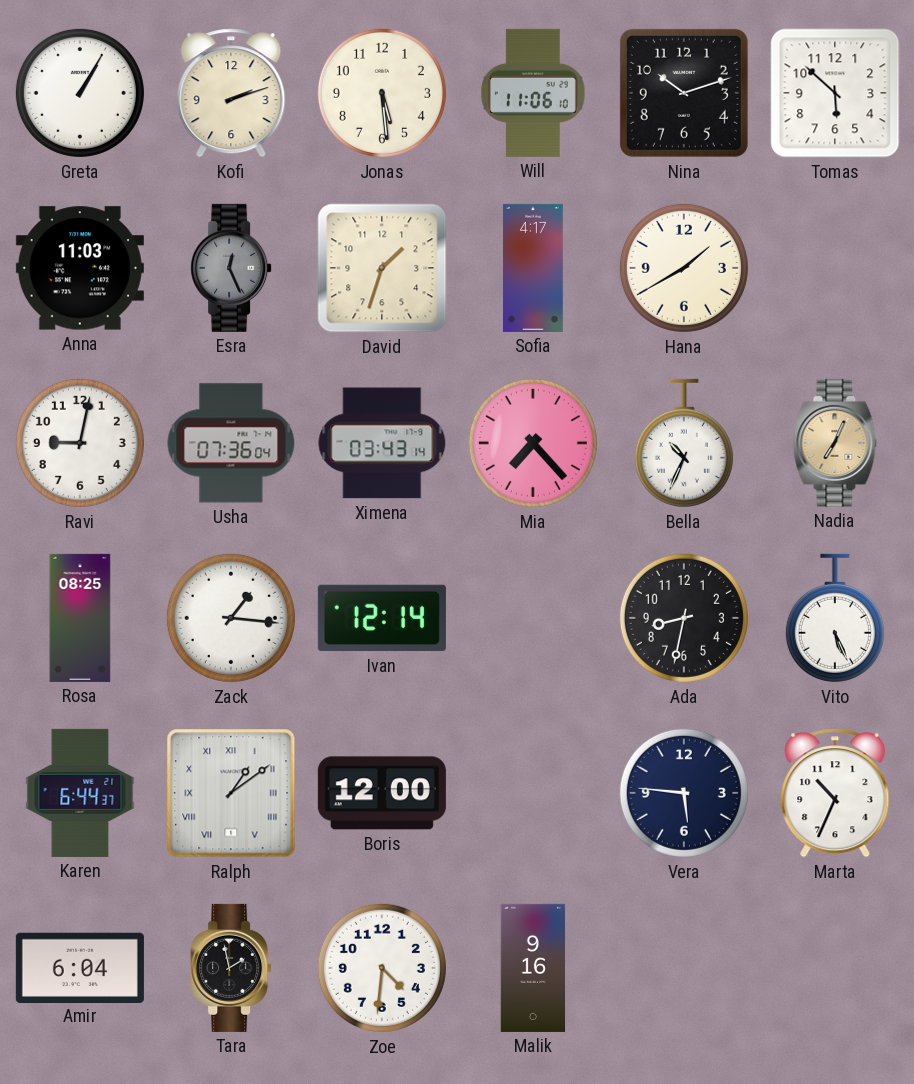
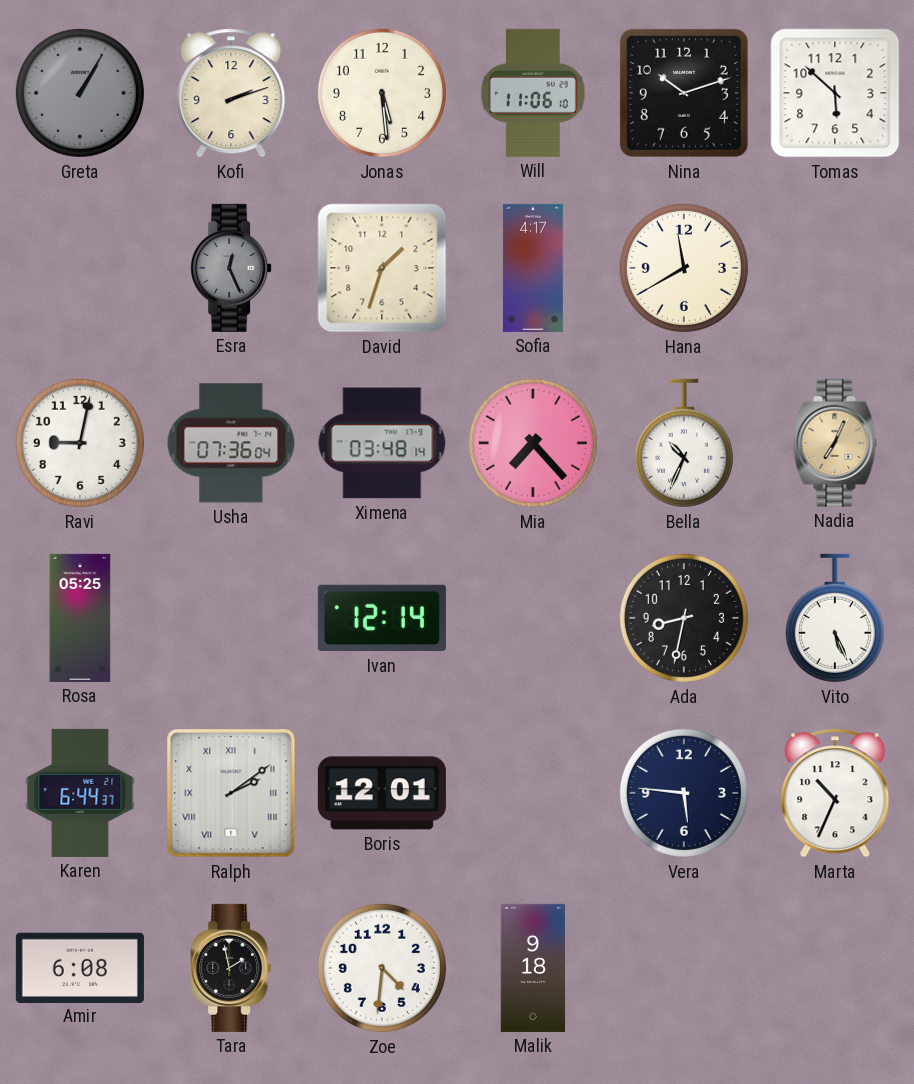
Greta dial: white -> grey
Anna: 11:03 -> none
Hana: 1:40 -> 11:40
Ximena: 03:43 -> 03:48
Rosa: 08:25 -> 05:25
Zack: 1:16 -> none
Ralph: 1:09 -> 2:09
Boris: 12:00 -> 12:01
Amir: 6:04 -> 6:08
Malik: 9:16 -> 9:18
